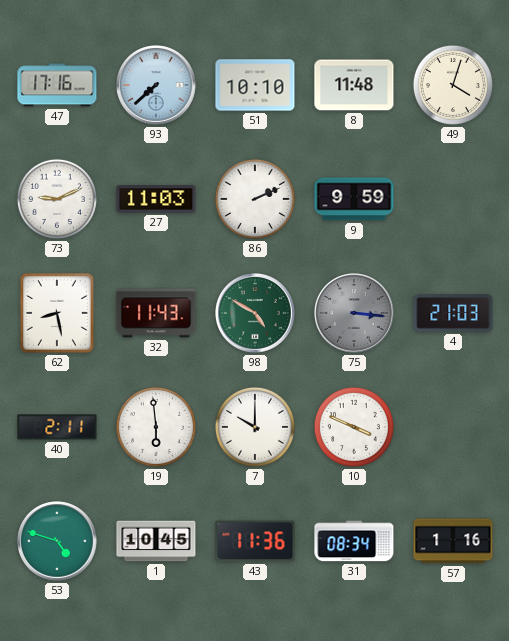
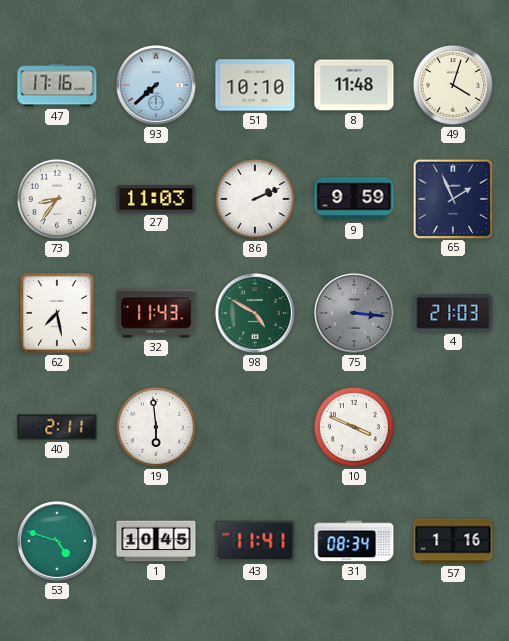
73: 9:11 -> 8:36
65: none -> 1:56
62: 8:28 -> 7:28
7: 10:00 -> none
43: 11:36 -> 11:41
